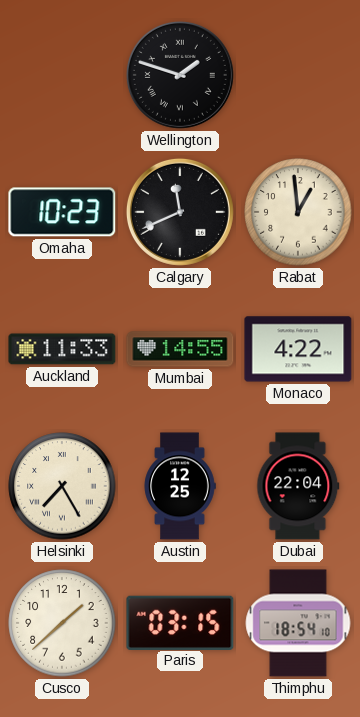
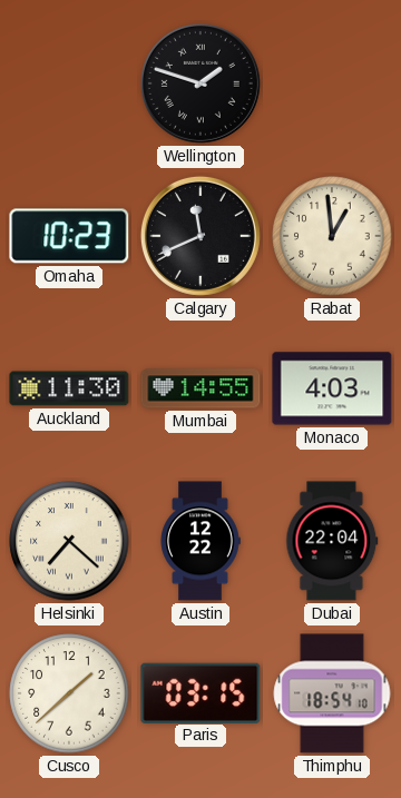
Auckland: 11:33 -> 11:30
Monaco: 4:22 -> 4:03
Helsinki: 7:25 -> 7:22
Austin: 12:25 -> 12:22
